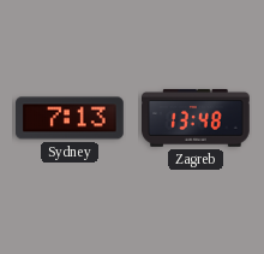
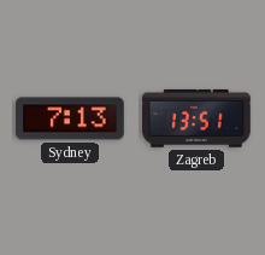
Zagreb: 13:48 -> 13:51
